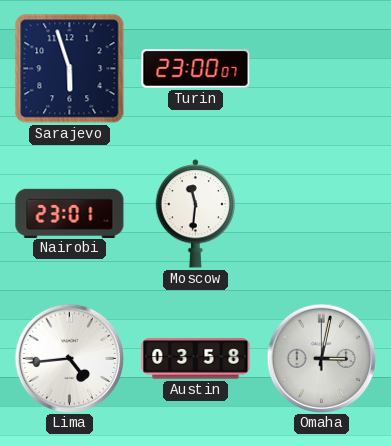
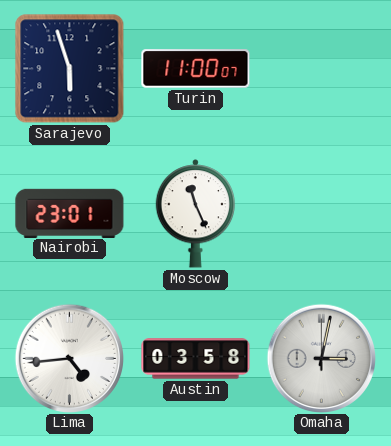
Turin: 23:00 -> 11:00
Moscow: 11:31 -> 11:26
